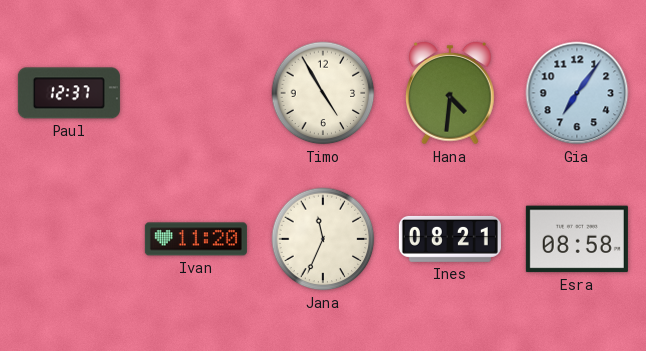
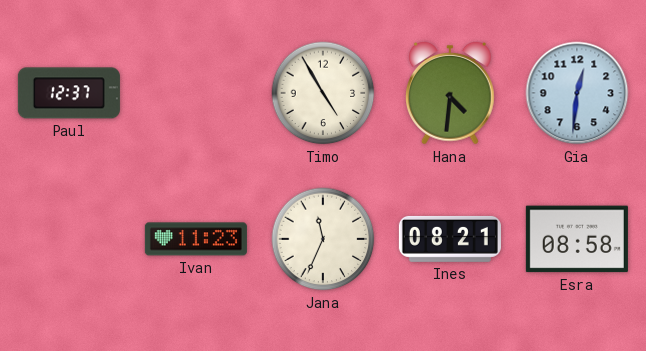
Gia: 7:06 -> 12:31
Ivan: 11:20 -> 11:23
